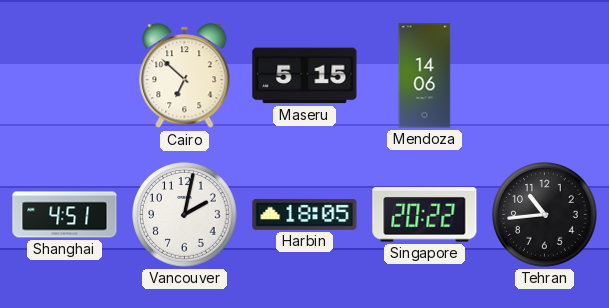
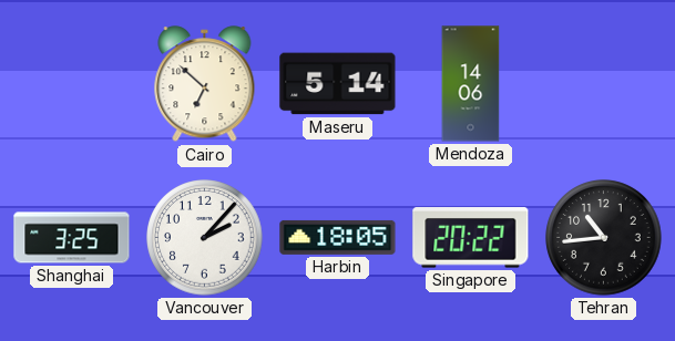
Maseru: 5:15 -> 5:14
Shanghai: 4:51 -> 3:25
Vancouver: 2:02 -> 2:07
